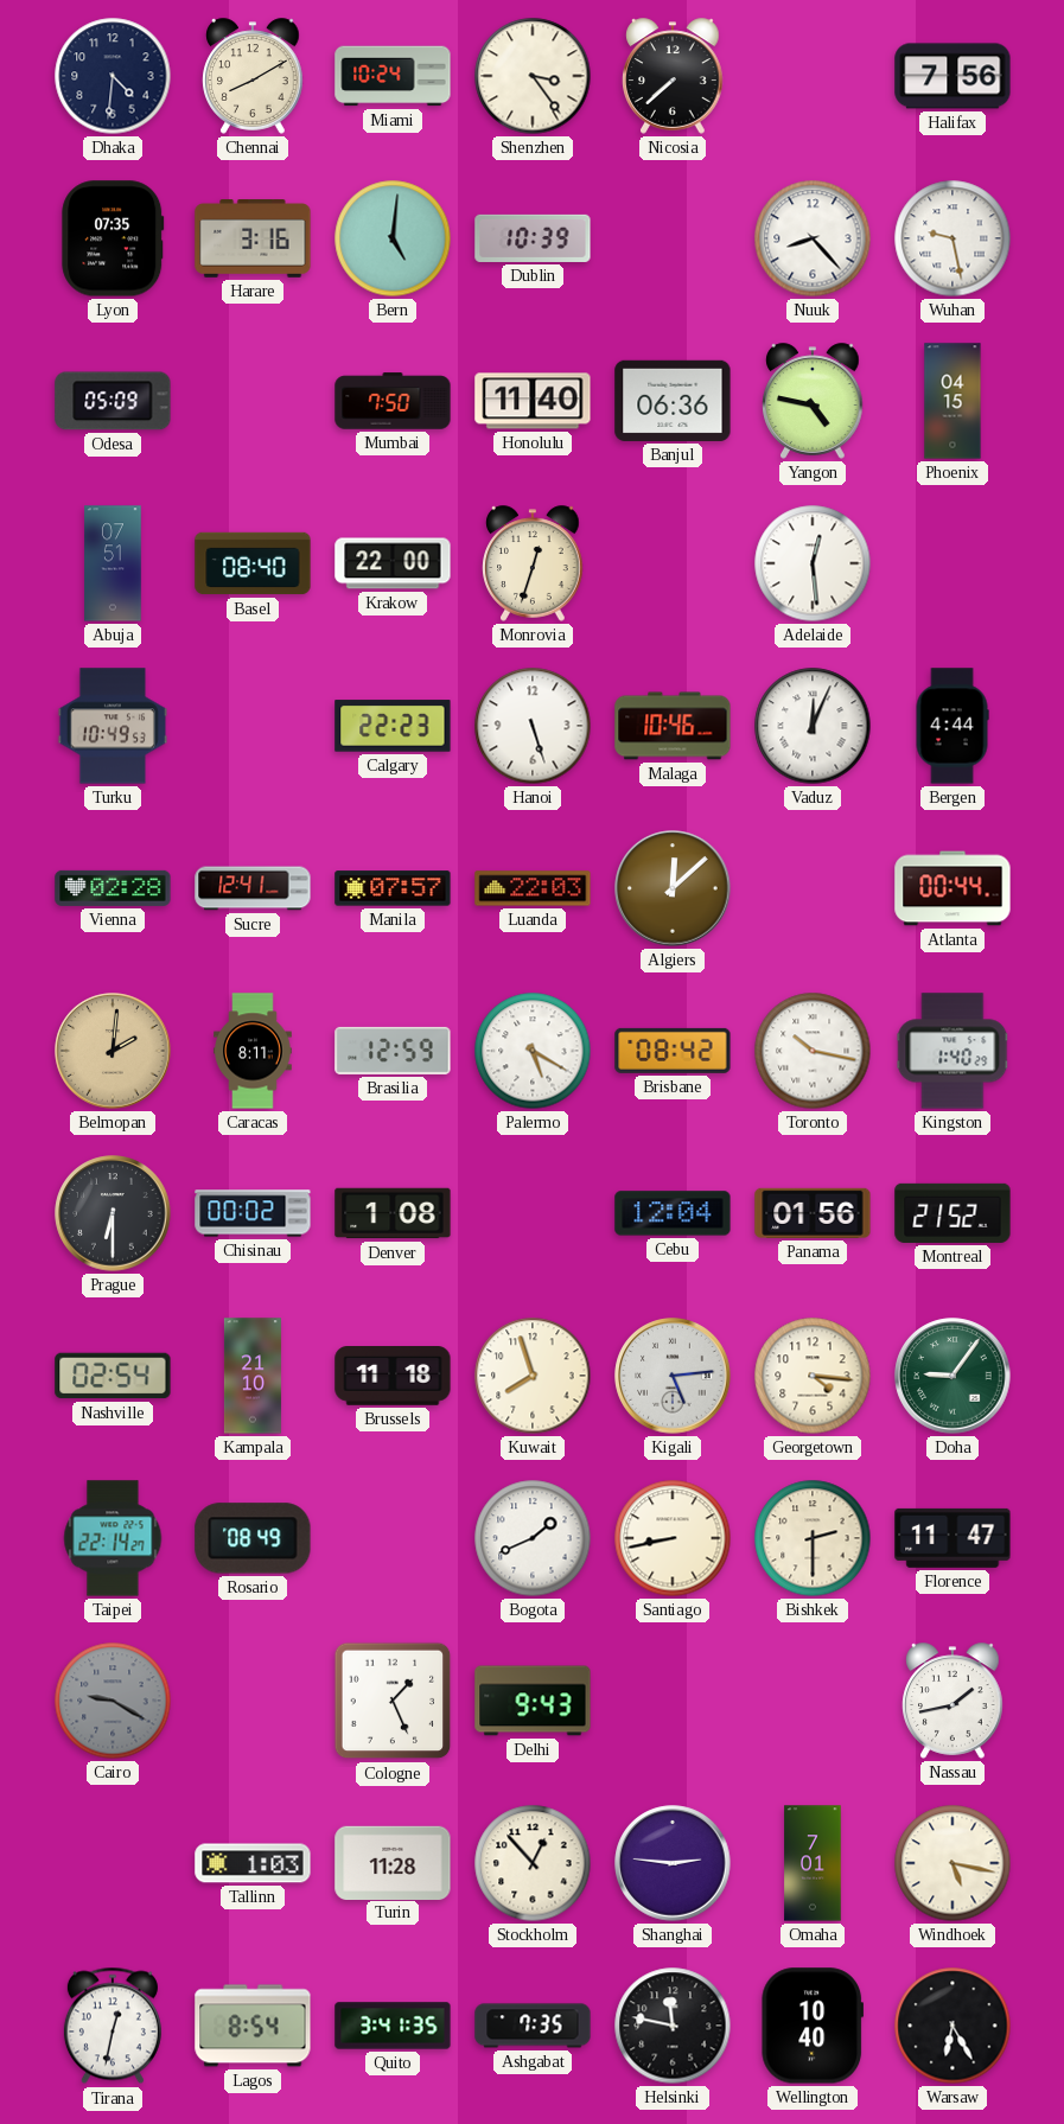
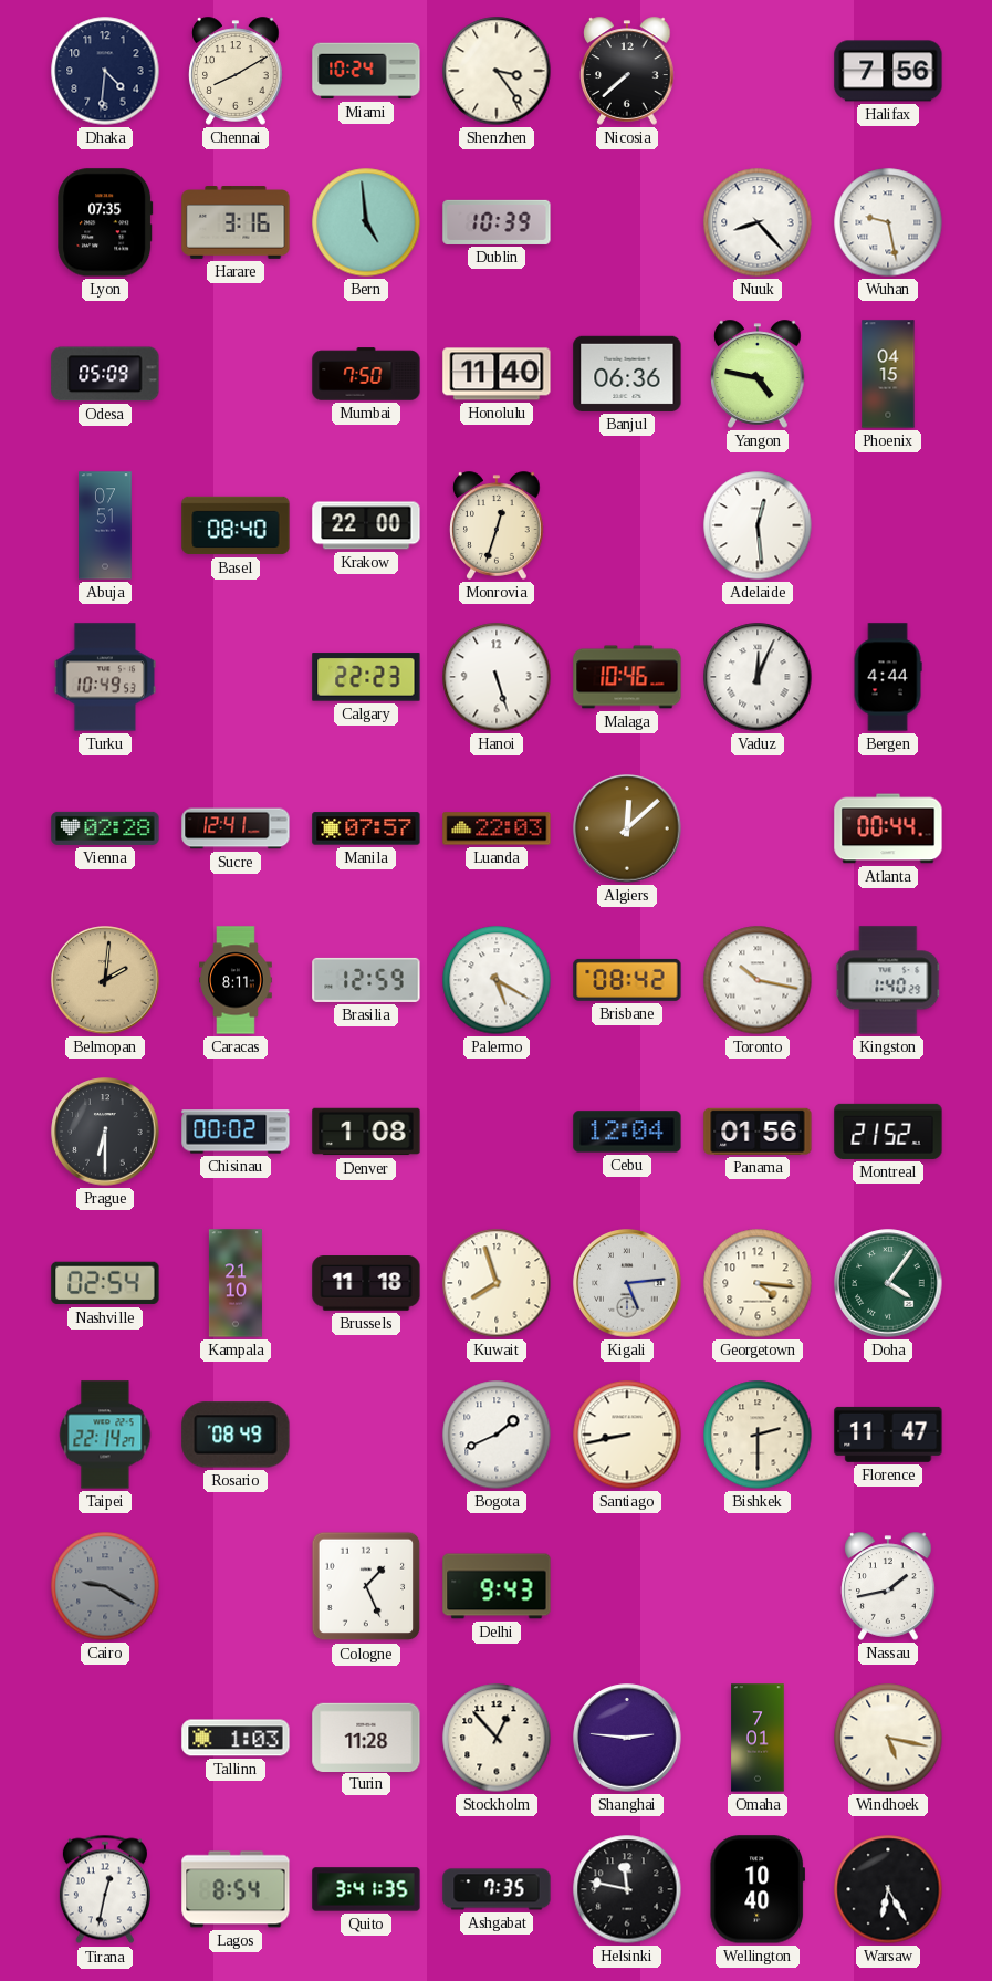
Bern: 5:01 -> 4:59
Doha: 9:06 -> 4:06
